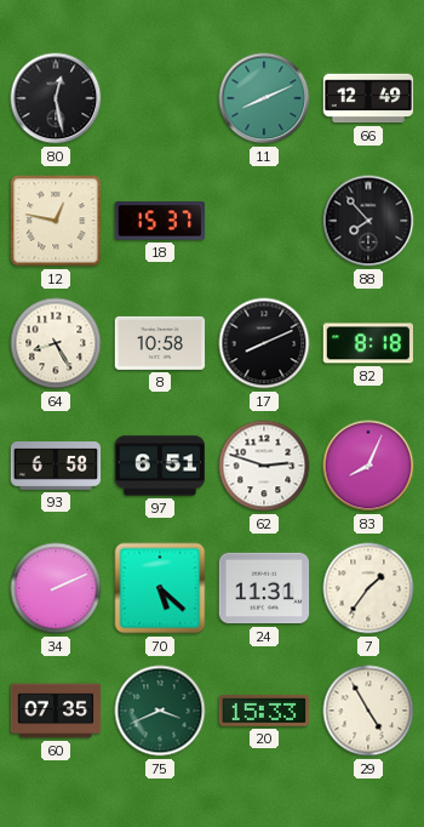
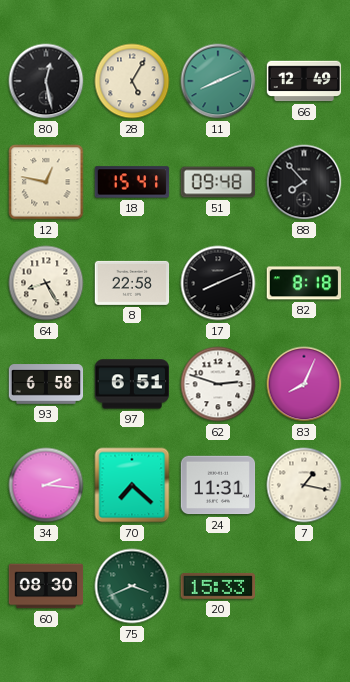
28: none -> 5:05
18: 15:37 -> 15:41
51: none -> 09:48
8: 10:58 -> 22:58
34: 2:11 -> 2:16
70: 5:22 -> 7:22
7: 1:36 -> 1:17
60: 07:35 -> 08:30
29: 4:55 -> none
